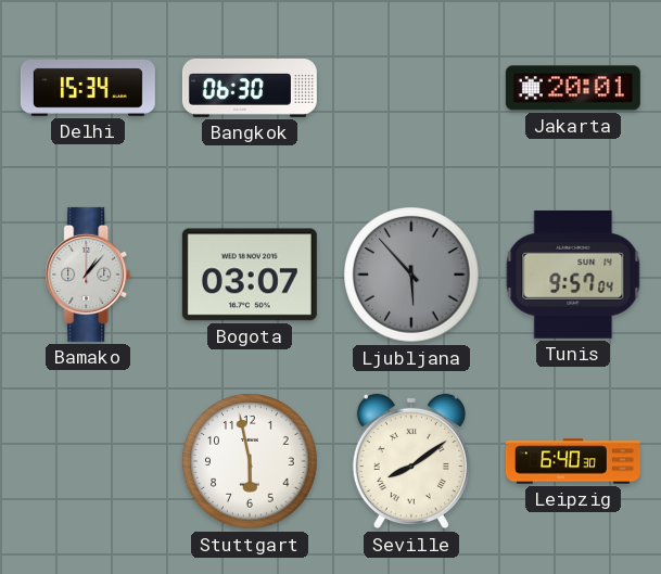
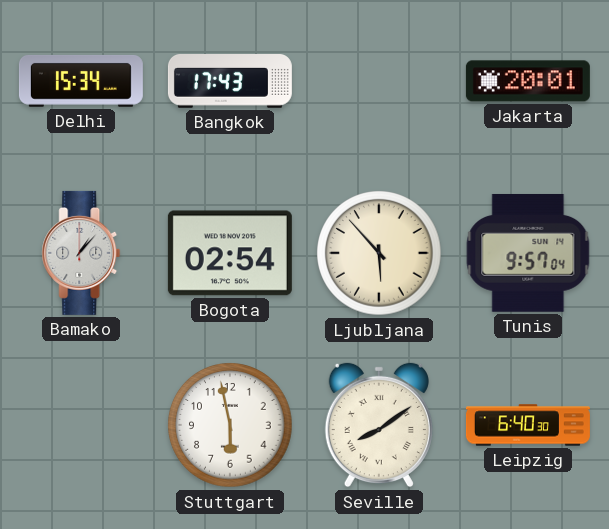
Bangkok: 06:30 -> 17:43
Bogota: 03:07 -> 02:54
Ljubljana dial: grey -> cream
